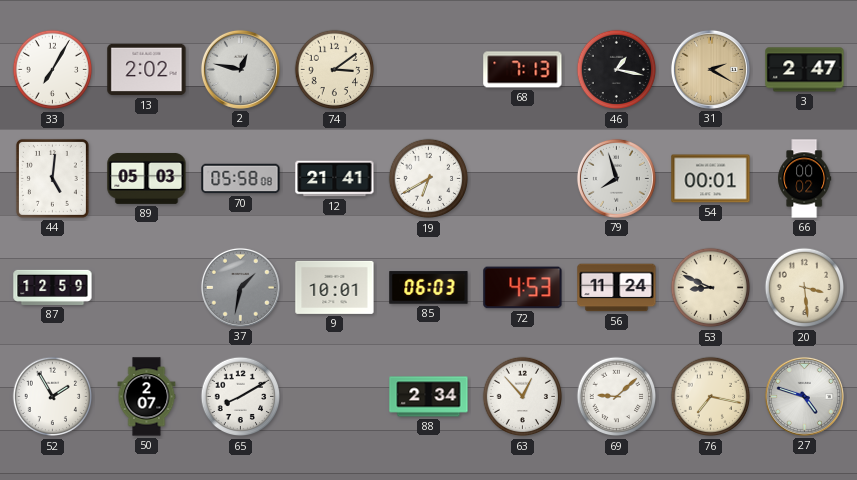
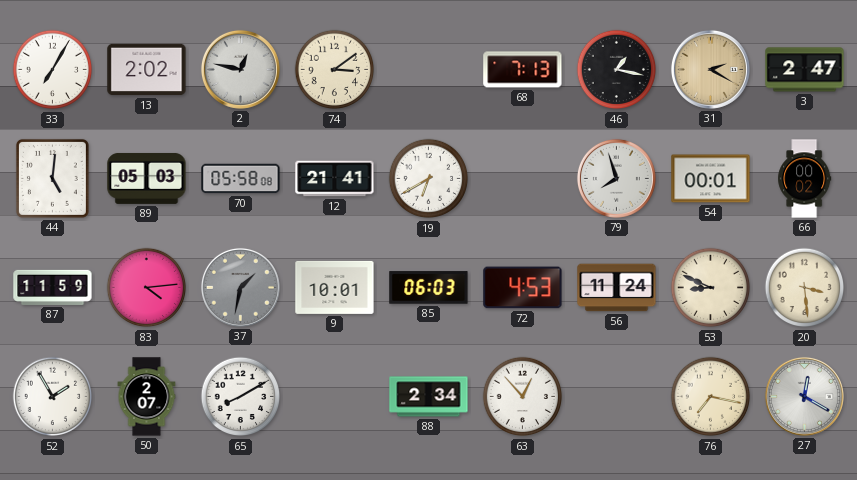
87: 12:59 -> 11:59
83: none -> 4:14
69: 9:08 -> none
27: 4:48 -> 12:20
